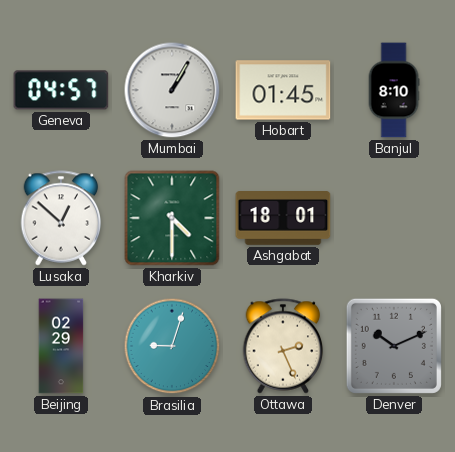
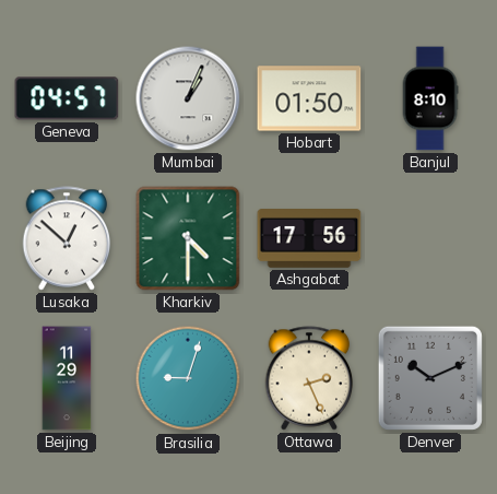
Mumbai: 1:05 -> 1:04
Hobart: 01:45 -> 01:50
Ashgabat: 18:01 -> 17:56
Beijing: 02:29 -> 11:29
